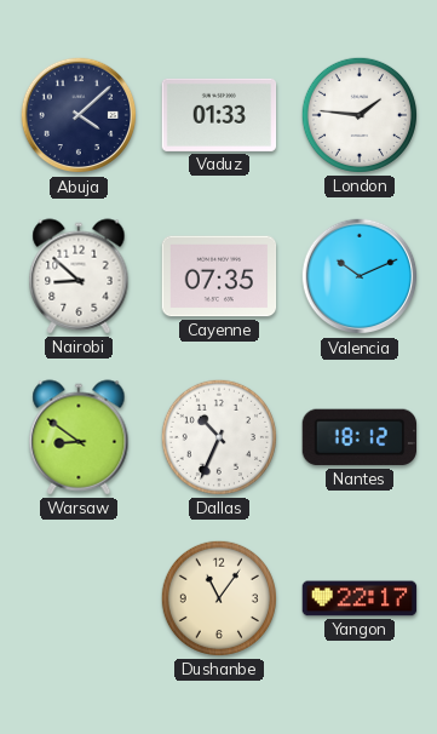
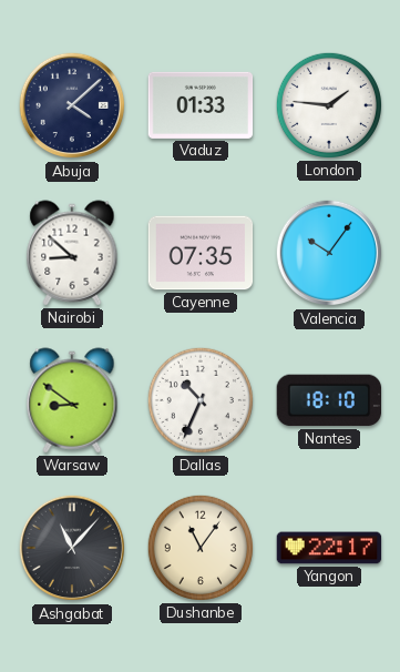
Valencia: 10:11 -> 10:06
Nantes: 18:12 -> 18:10
Ashgabat: none -> 11:07
